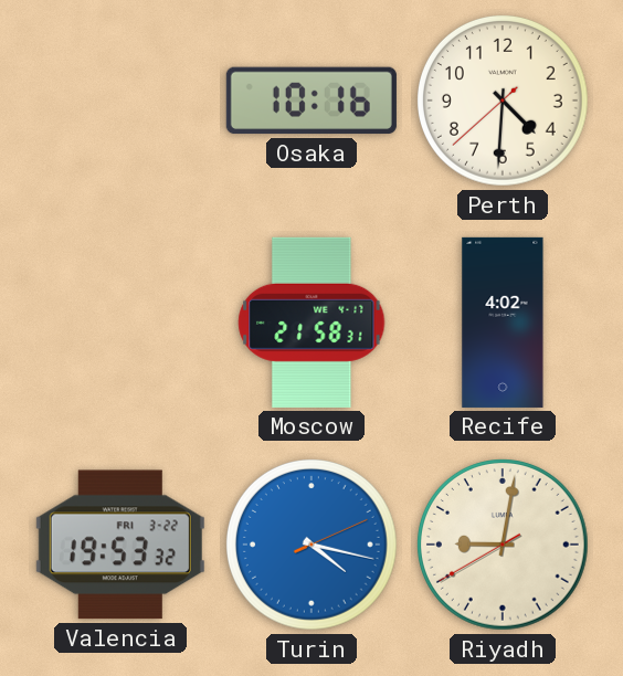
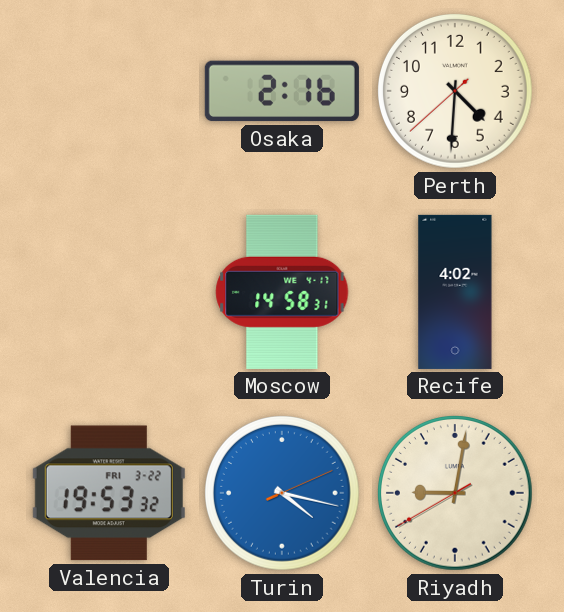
Osaka: 10:16 -> 2:16
Moscow: 21:58 -> 14:58
